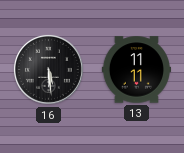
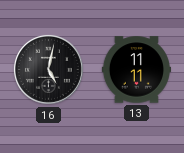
16: 5:29 -> 5:02
